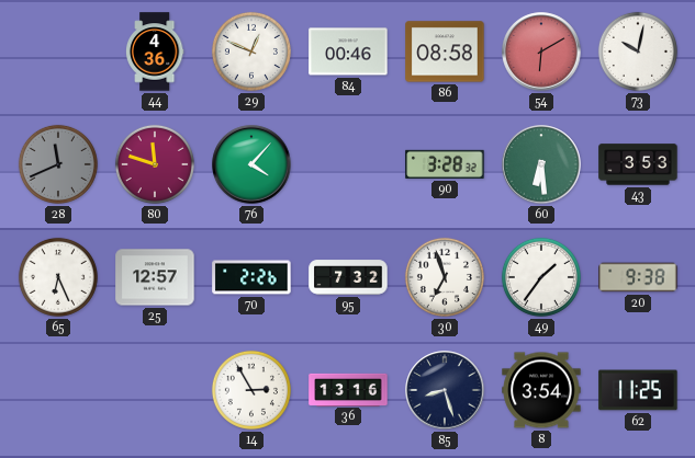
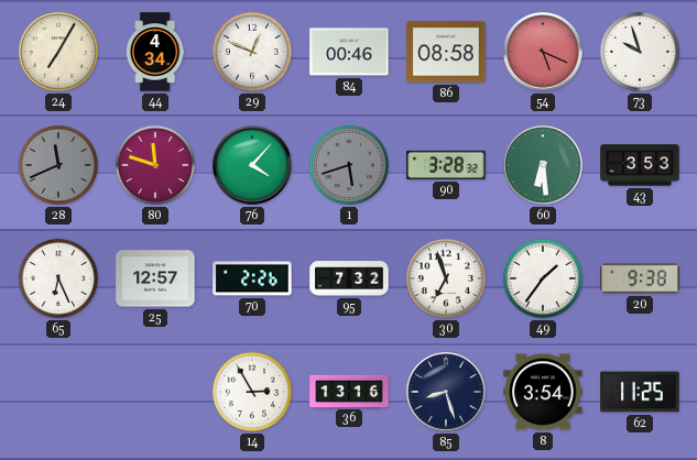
24: none -> 7:05
44: 4:36 -> 4:34
54: 6:10 -> 5:19
73: 10:02 -> 9:57
1: none -> 5:42
